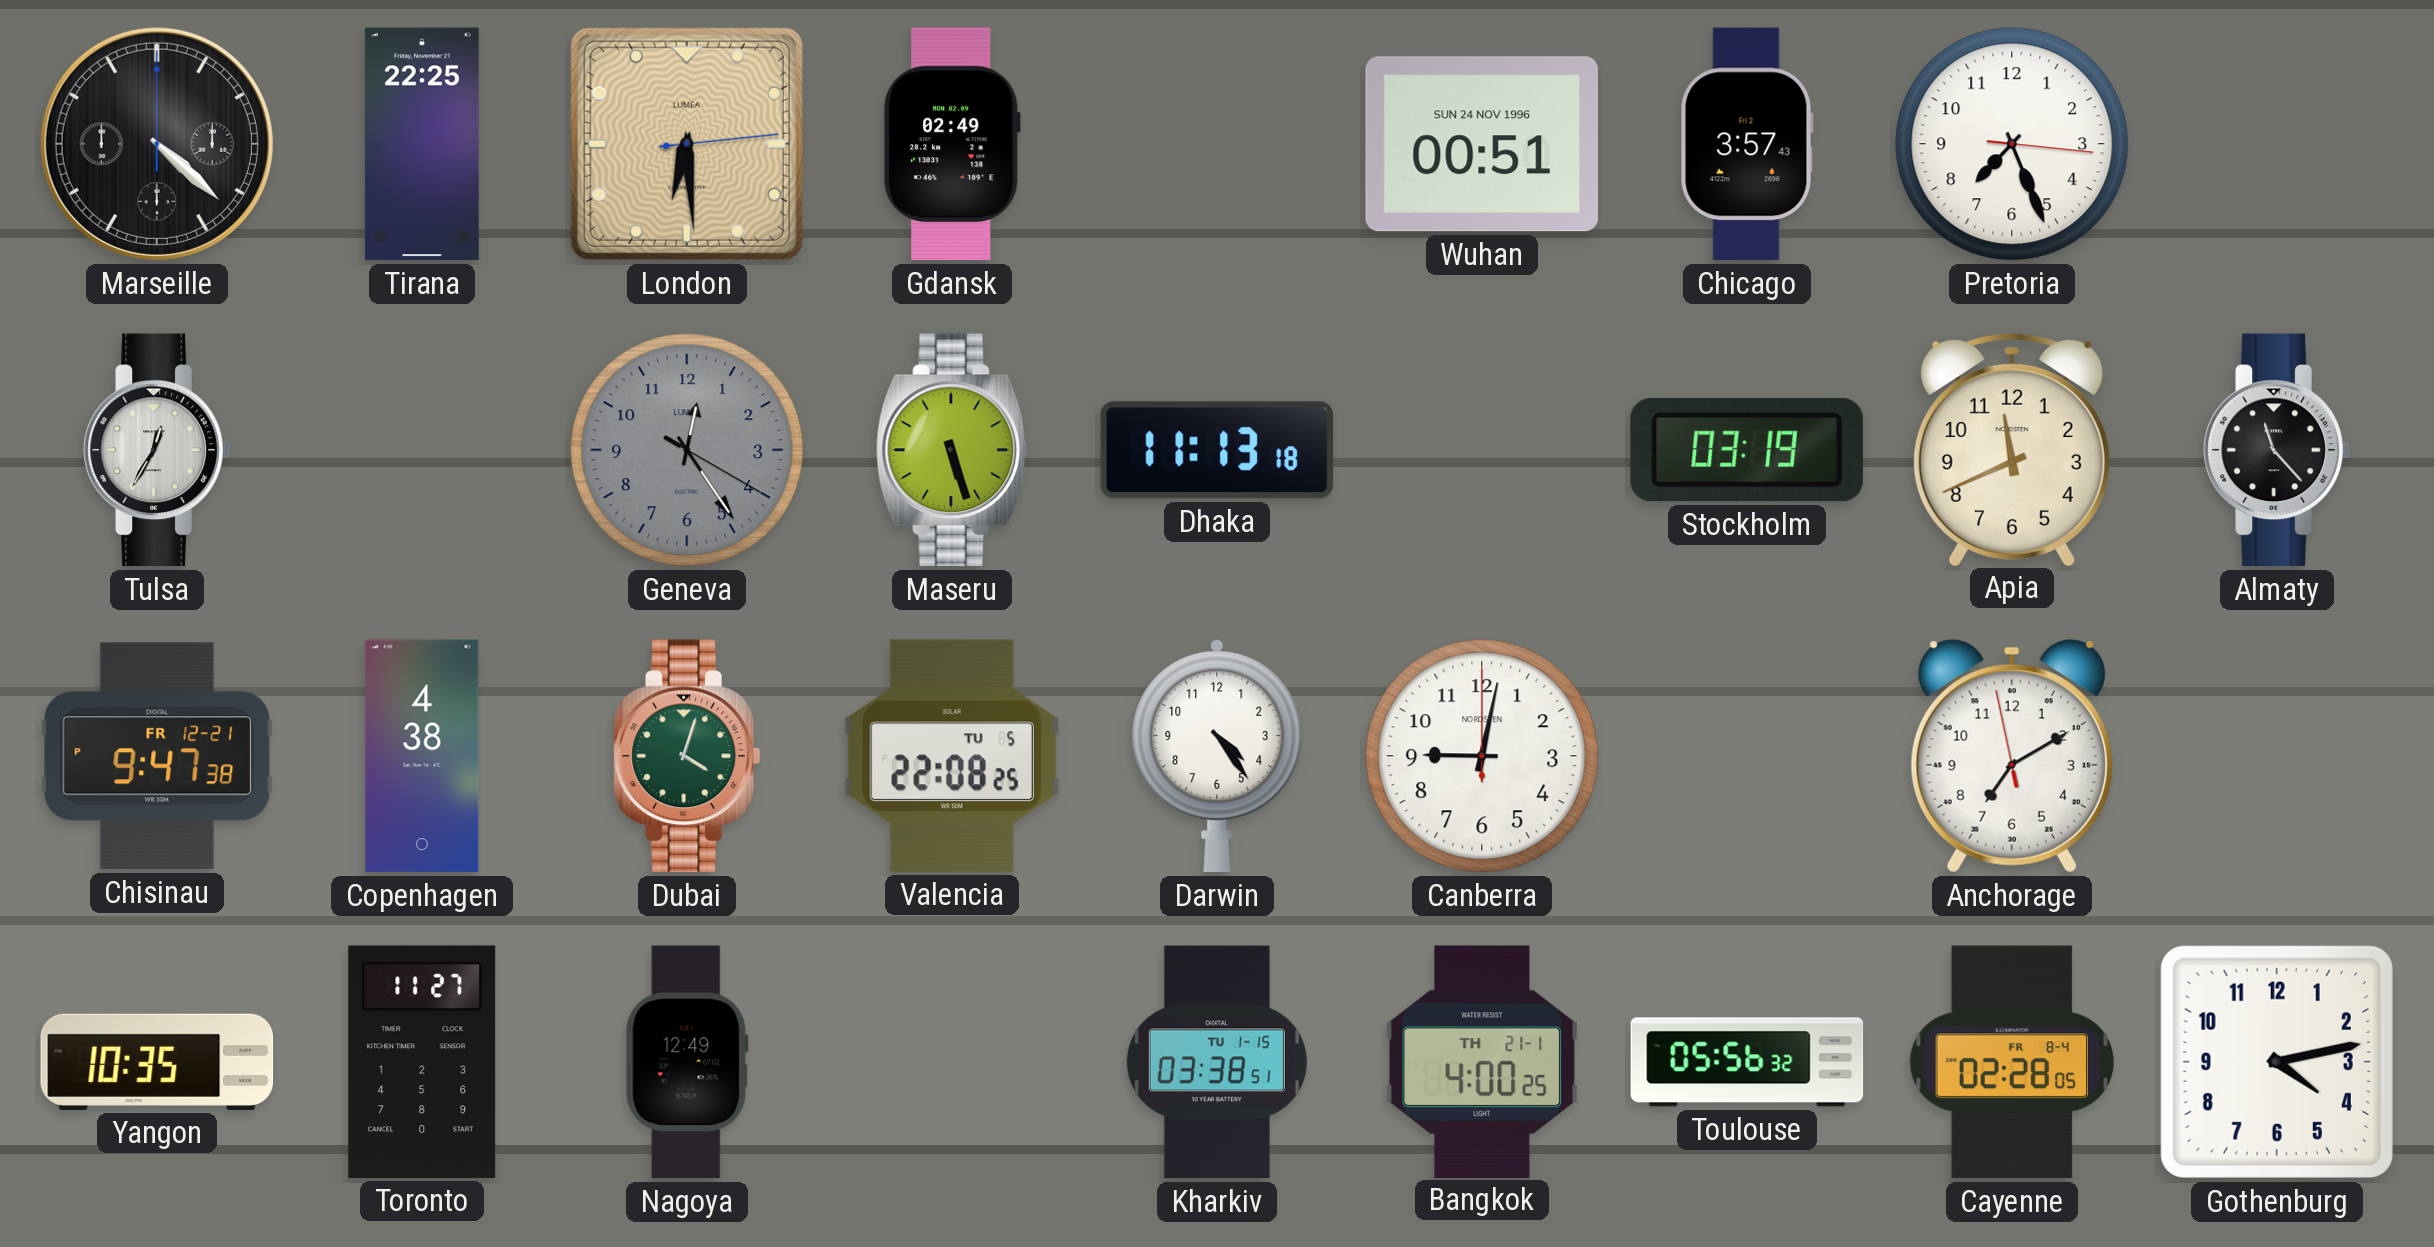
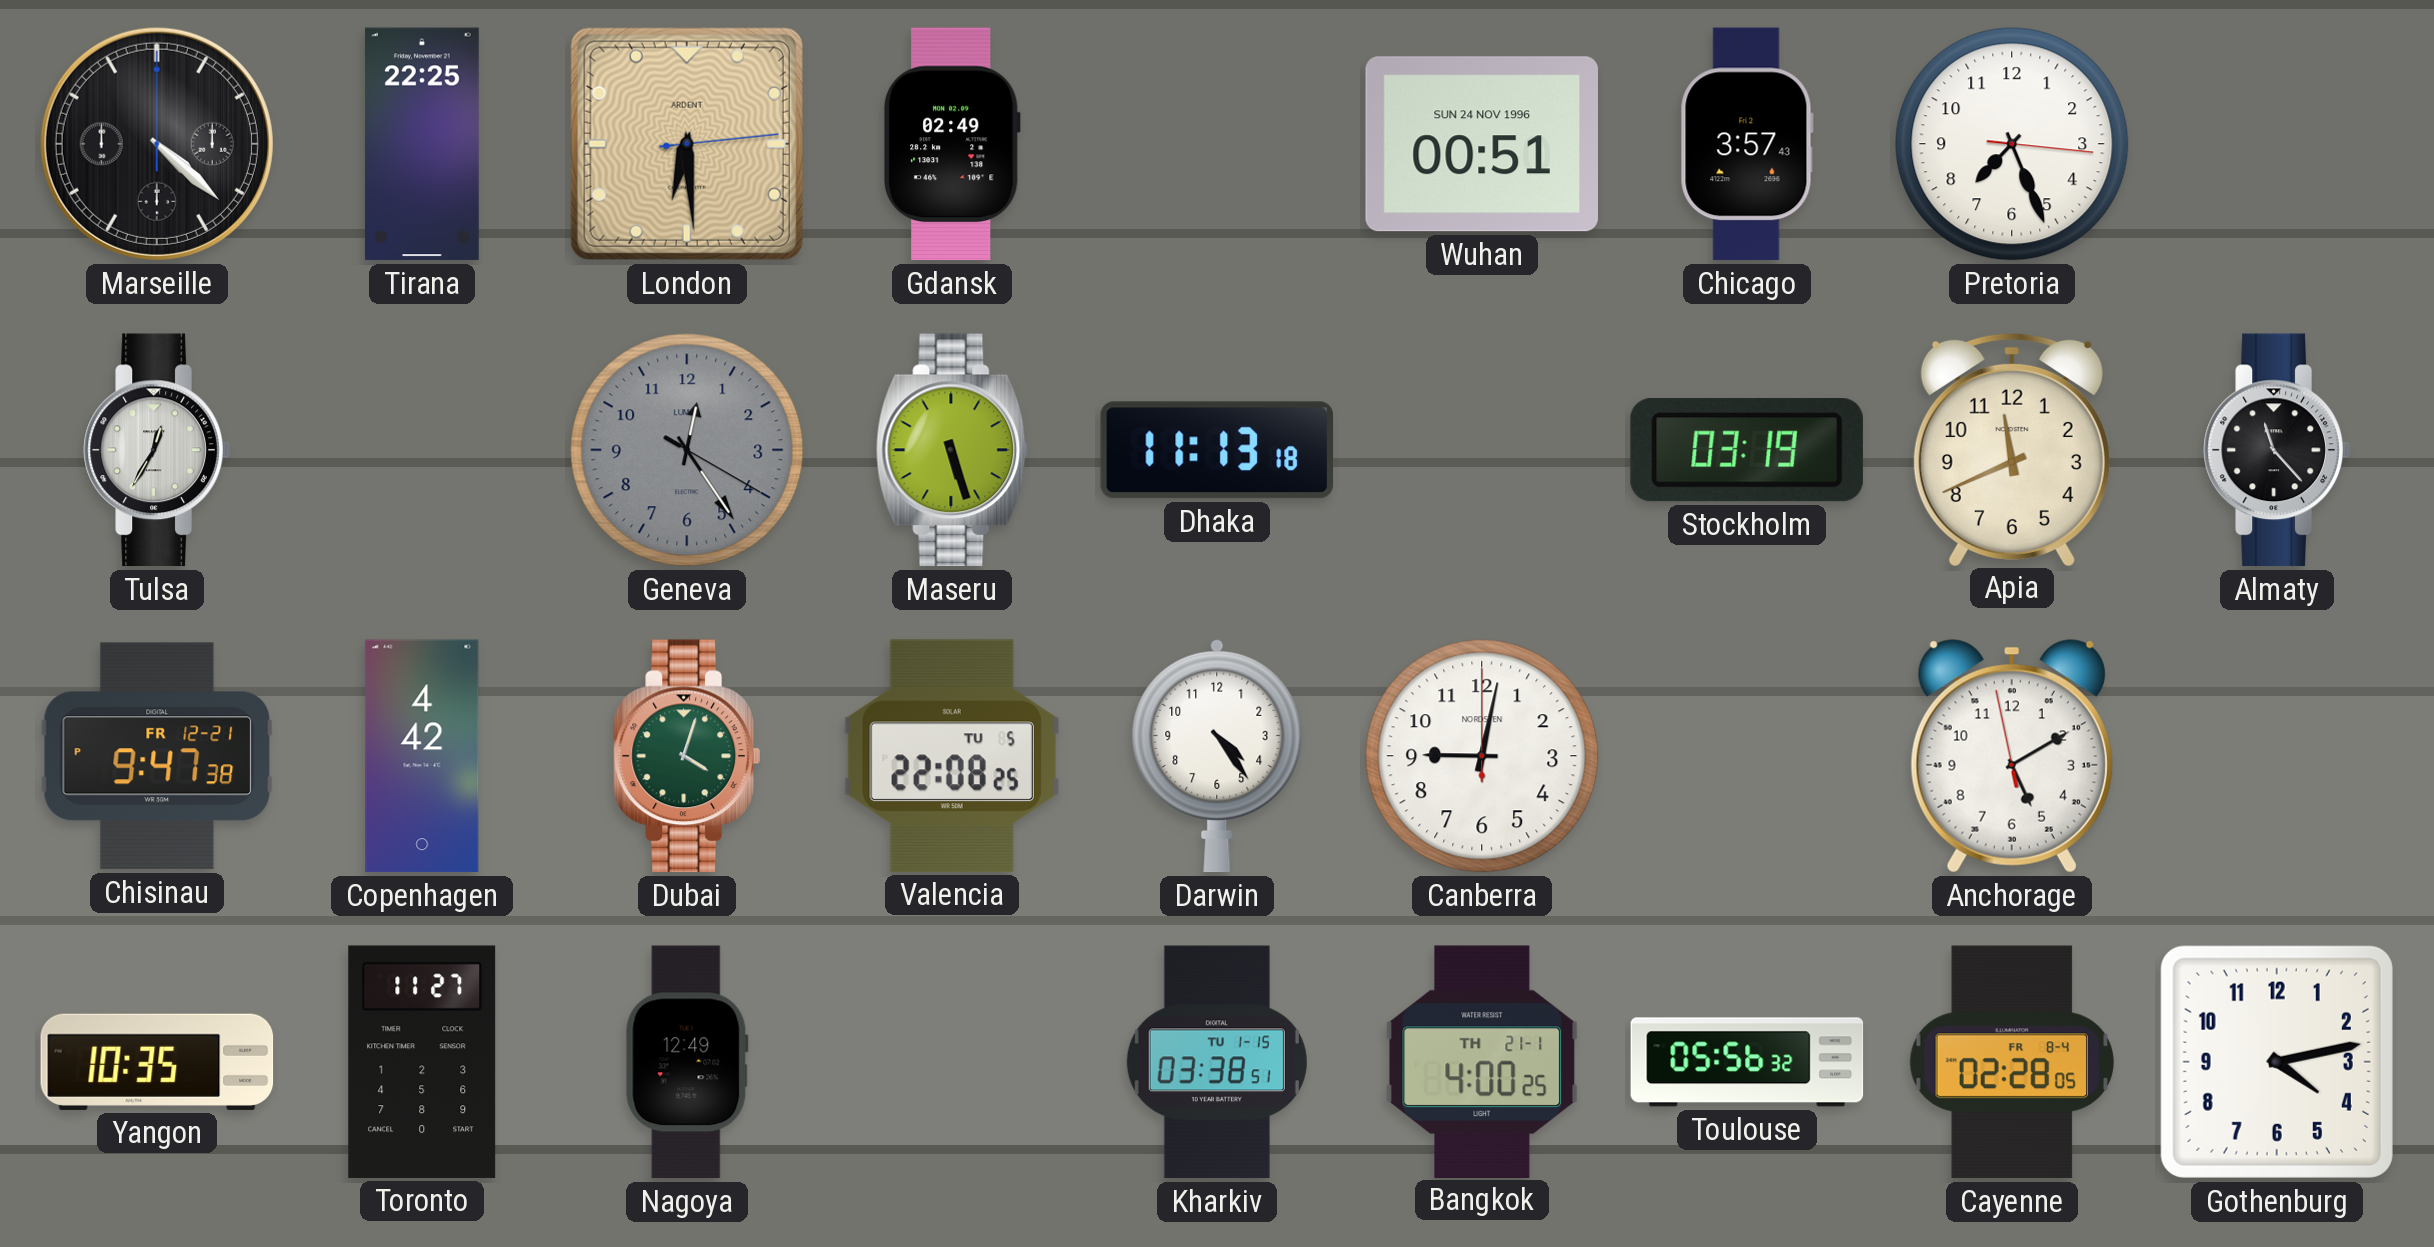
London brand: LUMEA -> ARDENT
Copenhagen: 4:38 -> 4:42
Anchorage: 7:09 -> 5:09
